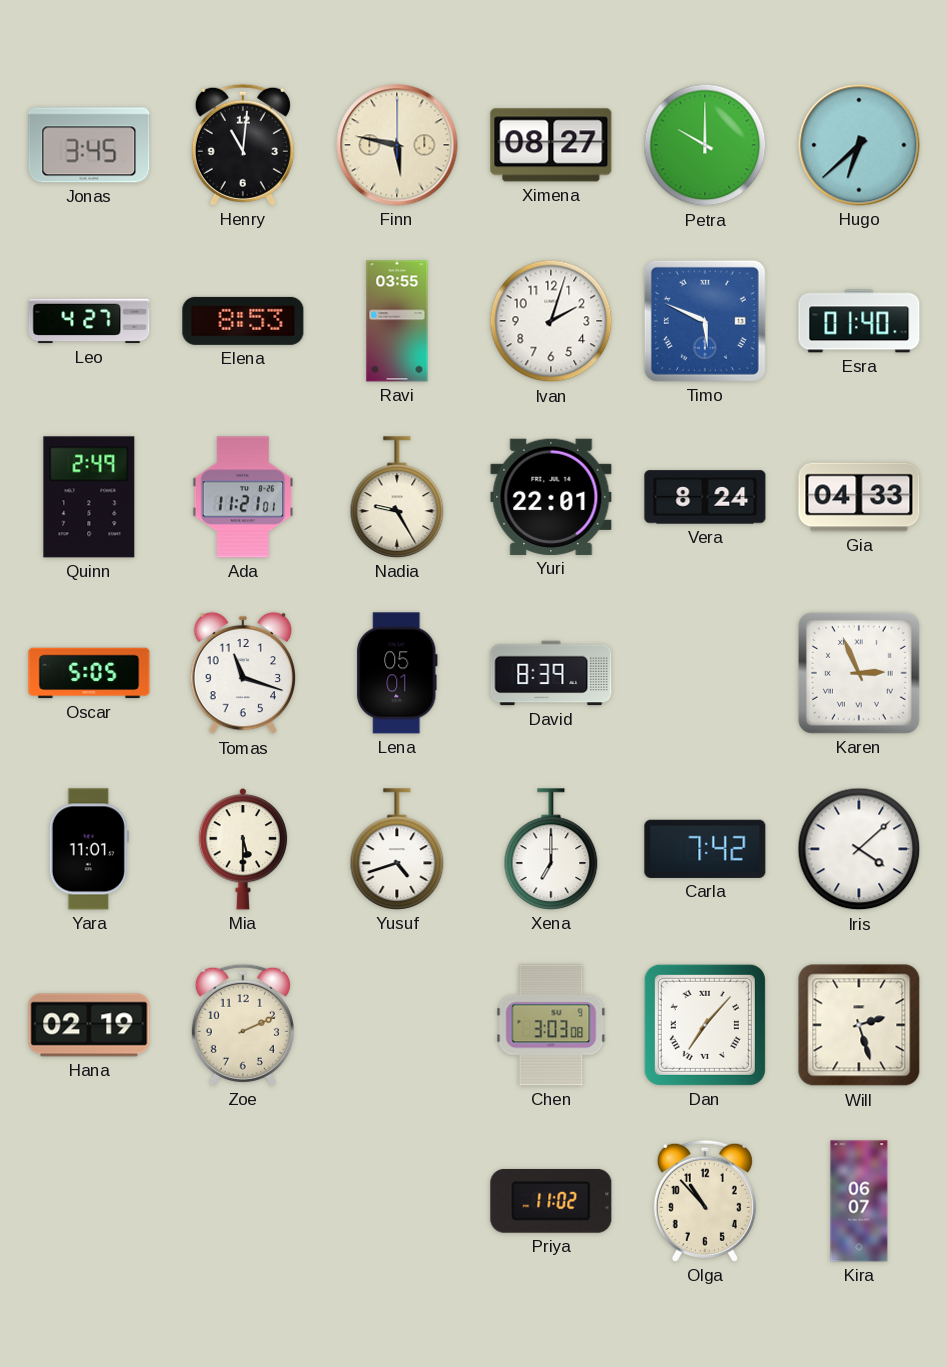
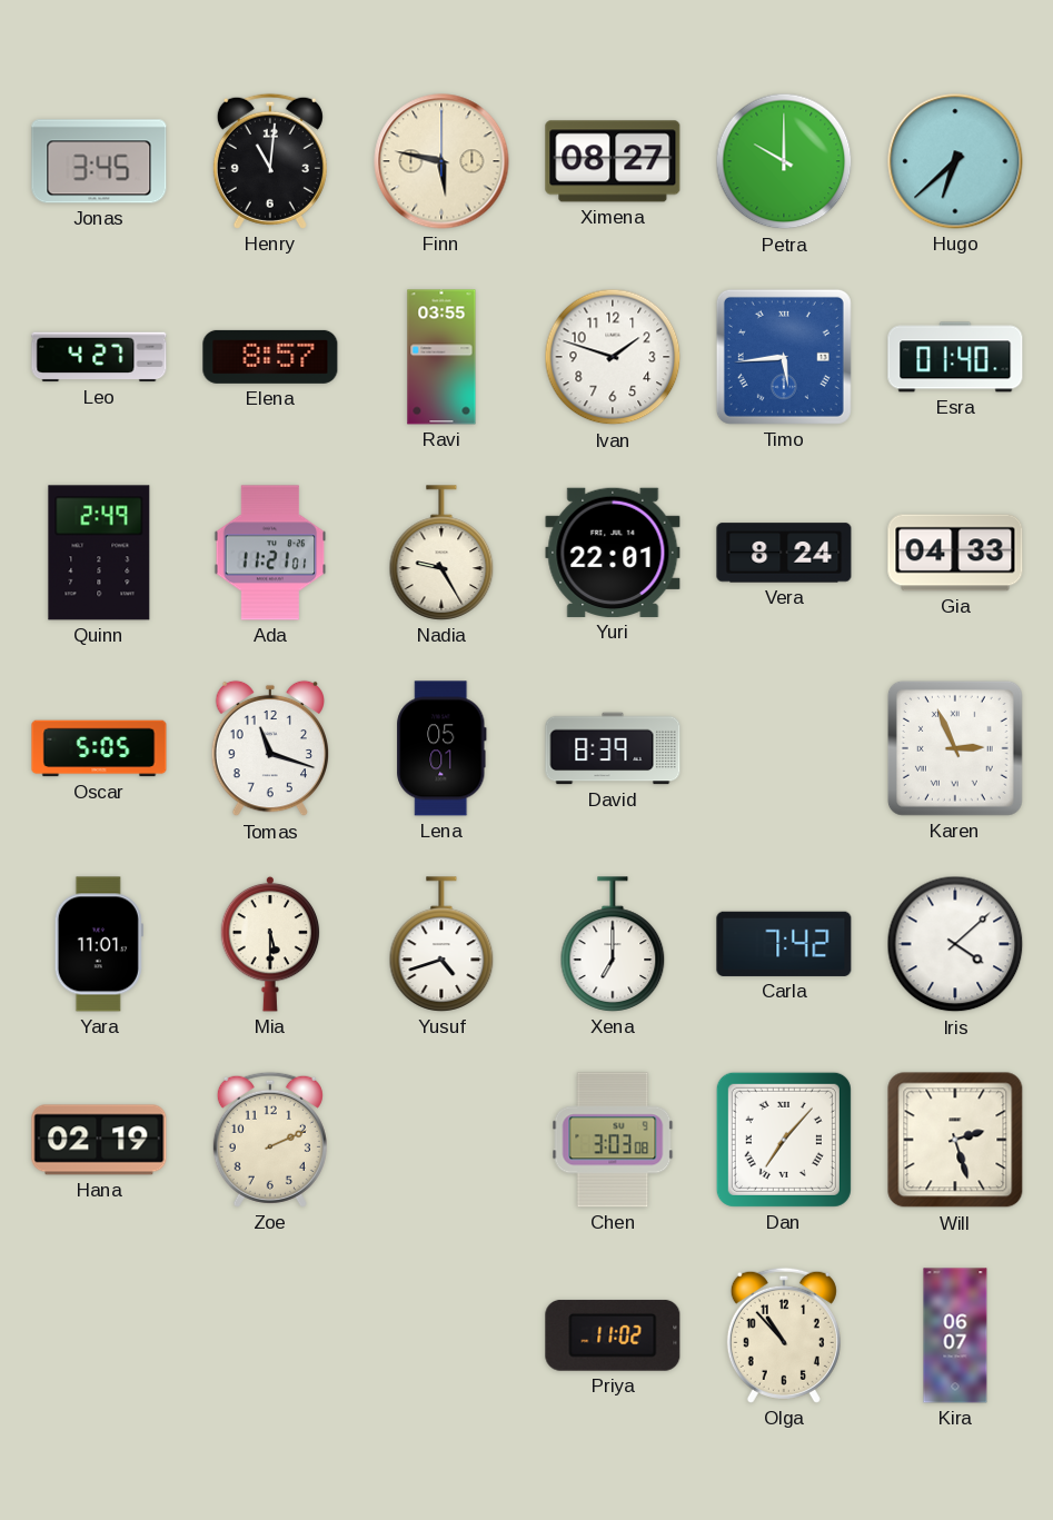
Elena: 8:53 -> 8:57
Ivan: 2:03 -> 1:48
Timo: 5:49 -> 5:44
